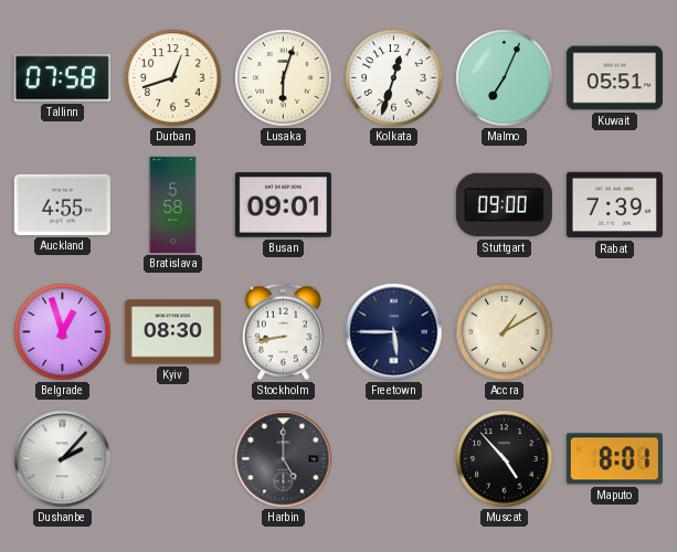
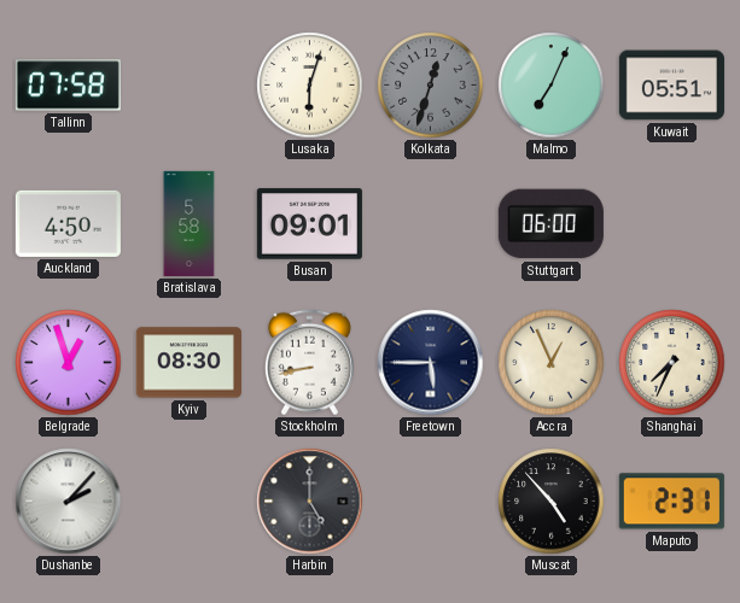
Durban: 12:42 -> none
Kolkata dial: white -> grey
Auckland: 4:55 -> 4:50
Stuttgart: 09:00 -> 06:00
Rabat: 7:39 -> none
Accra: 1:10 -> 12:56
Shanghai: none -> 7:34
Maputo: 8:01 -> 2:31
